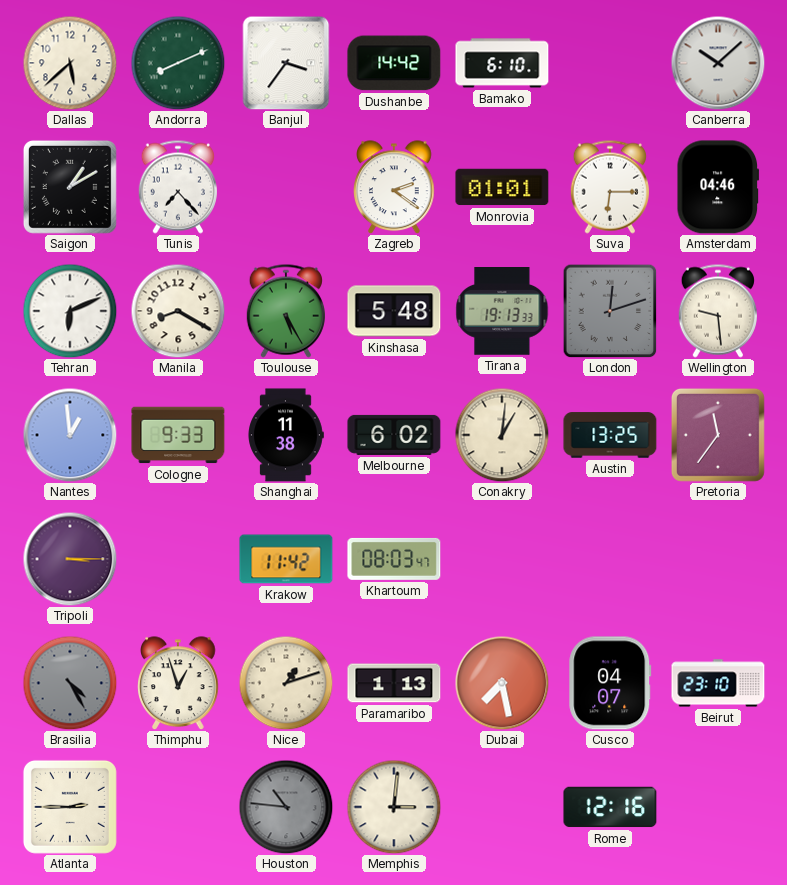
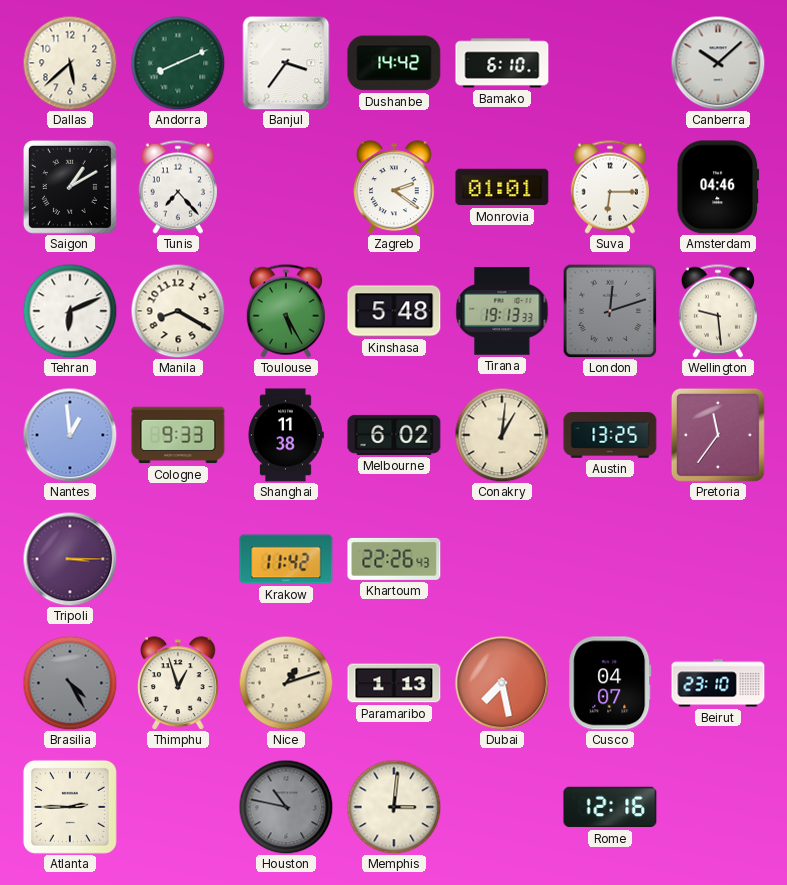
Khartoum: 08:03 -> 22:26
Houston: 10:46 -> 10:47
